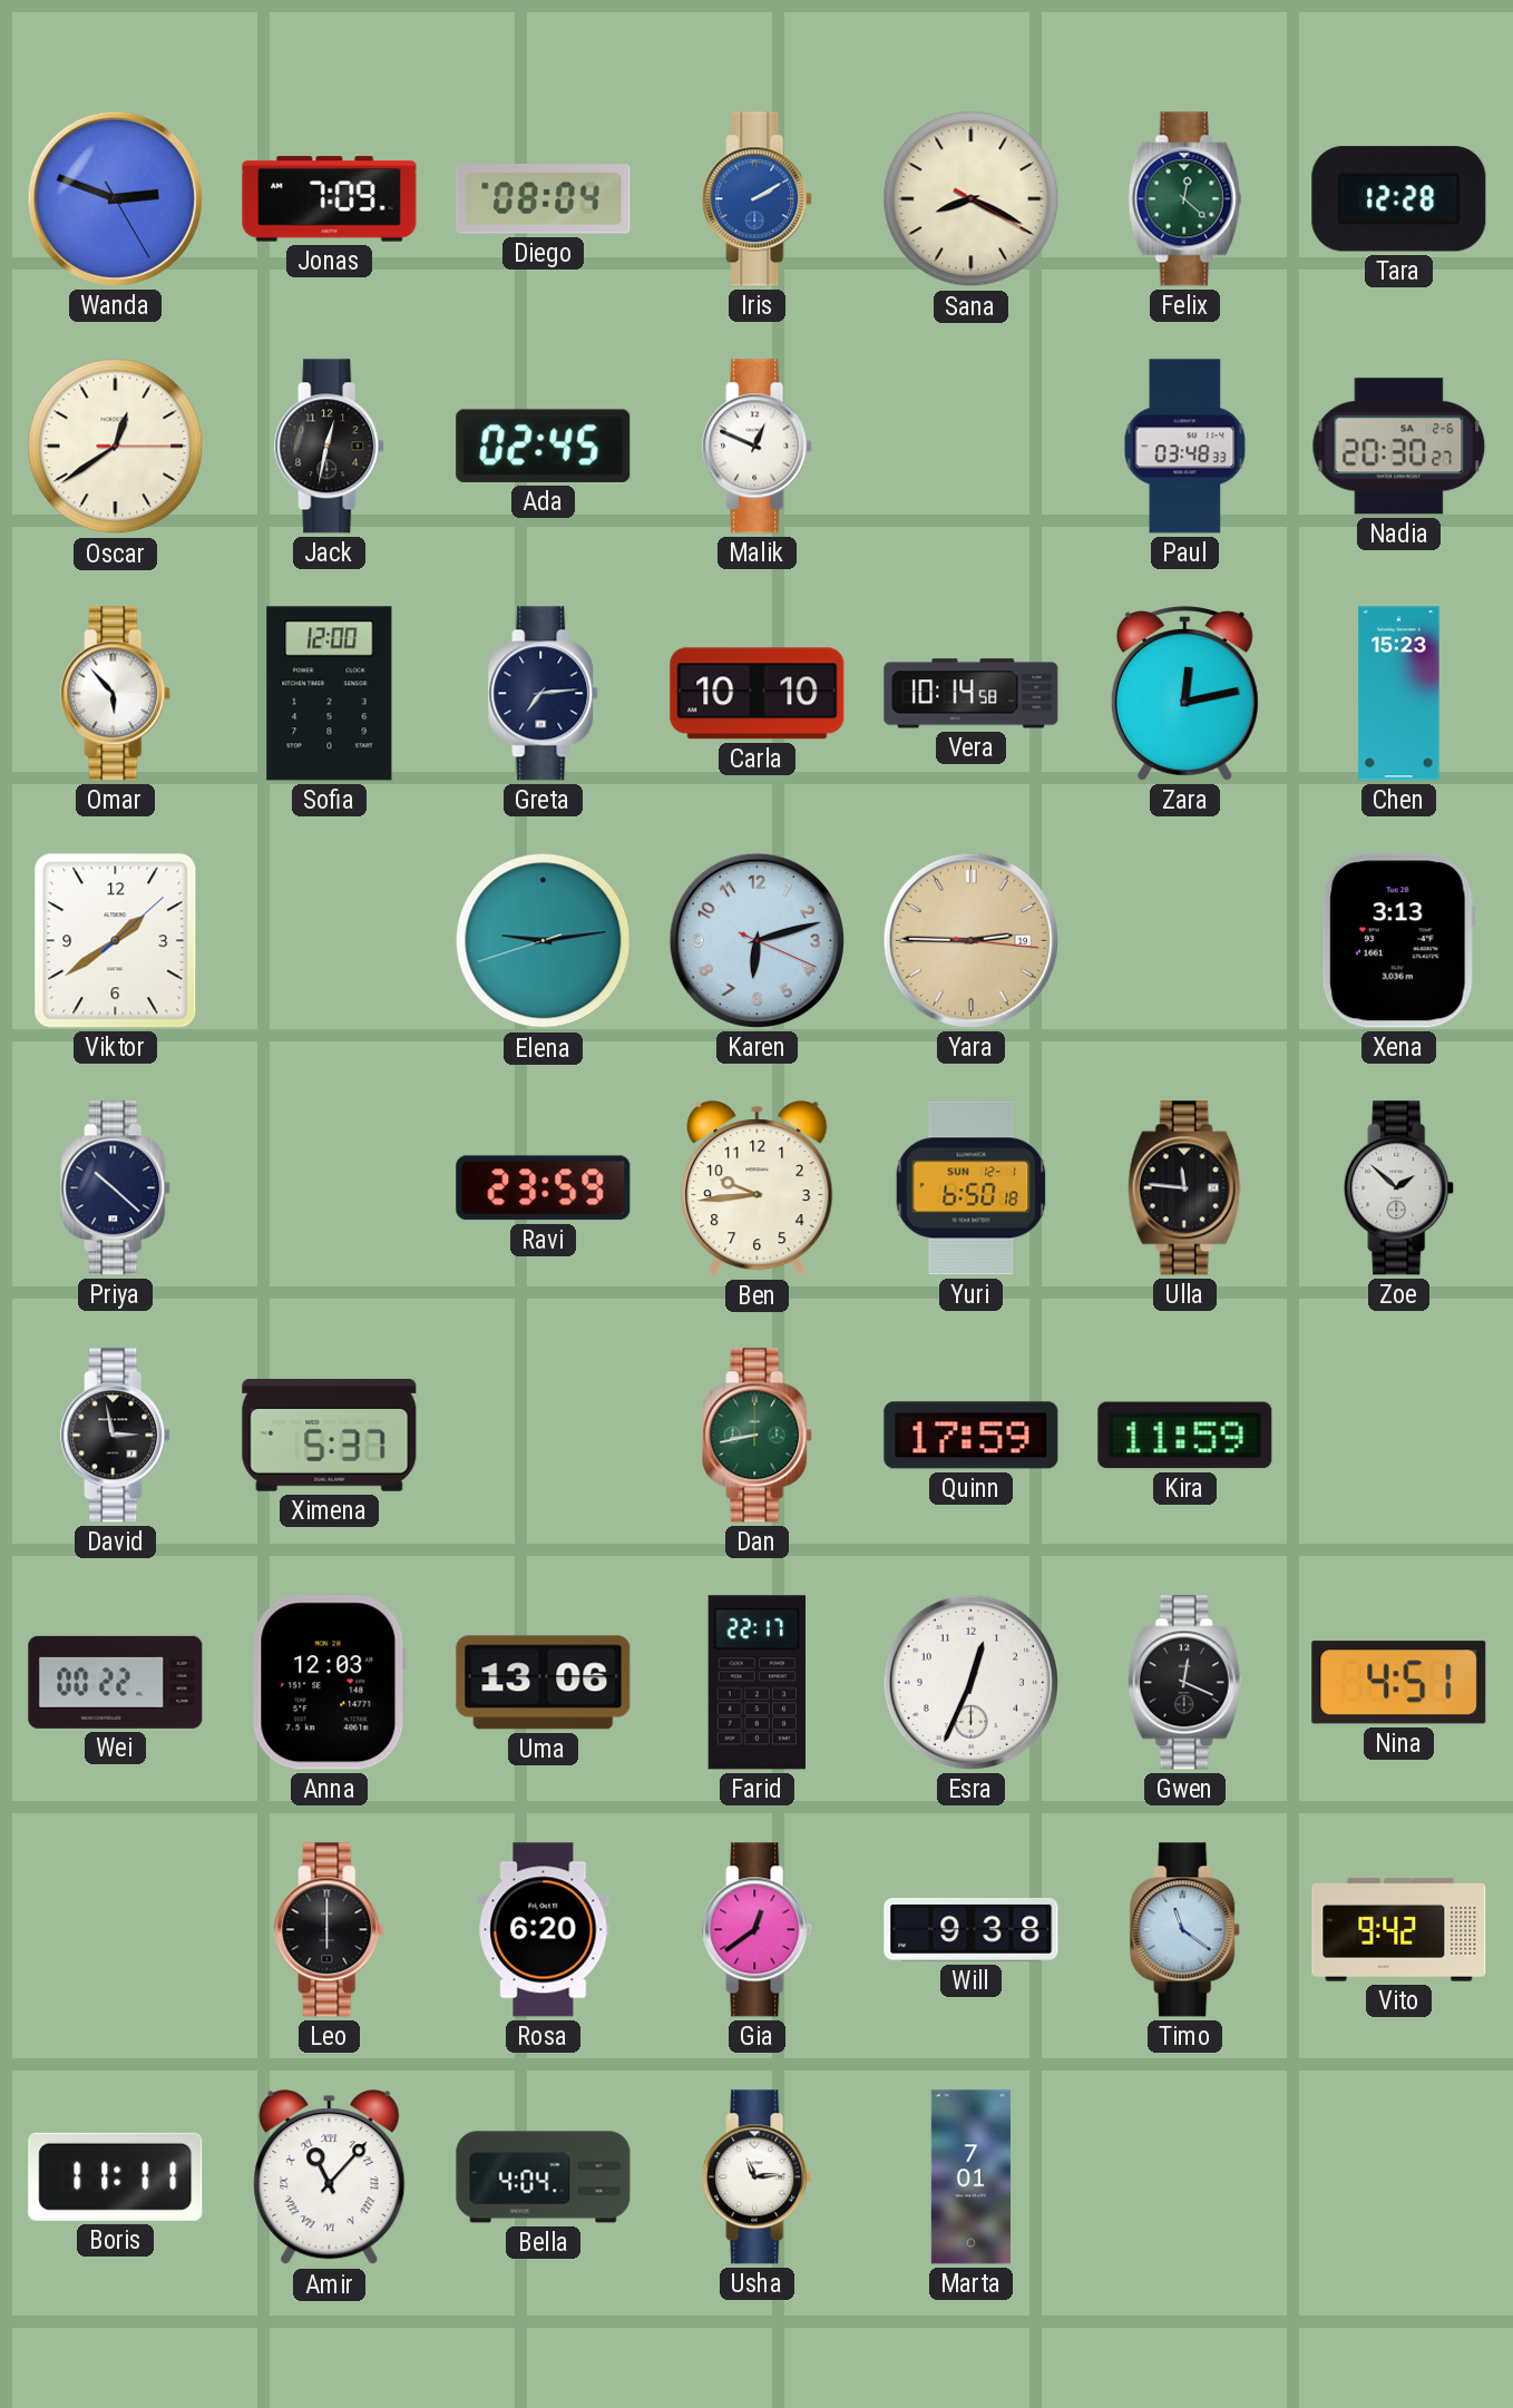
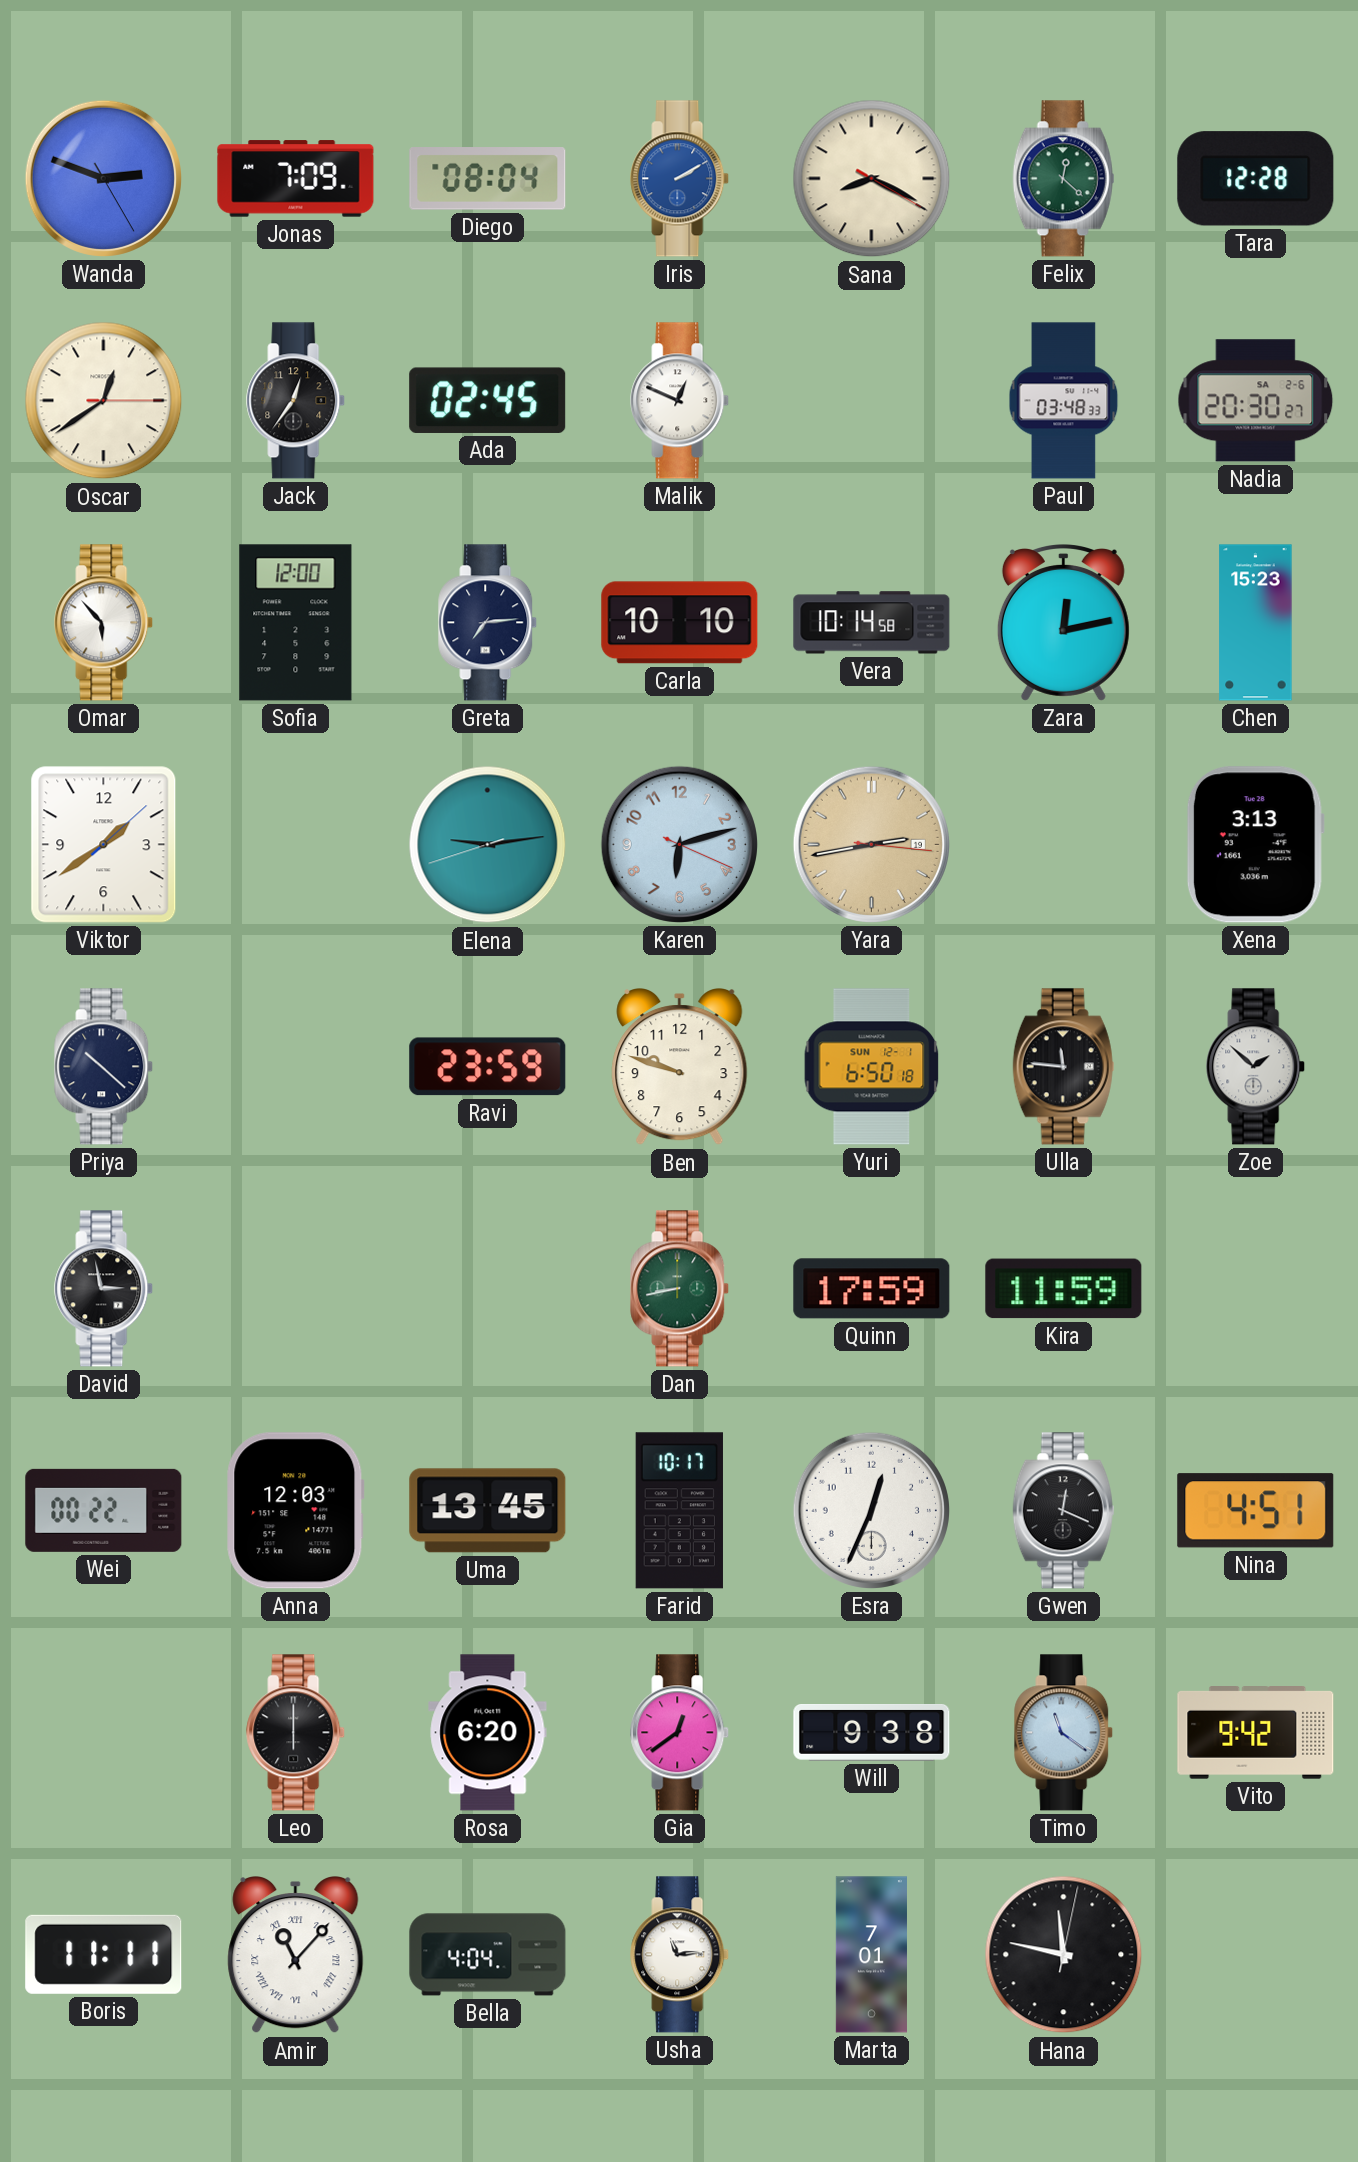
Jack: 12:32 -> 12:36
Yara: 2:45 -> 2:43
Ben: 9:44 -> 9:48
Ximena: 5:37 -> none
Uma: 13:06 -> 13:45
Farid: 22:17 -> 10:17
Hana: none -> 11:47
